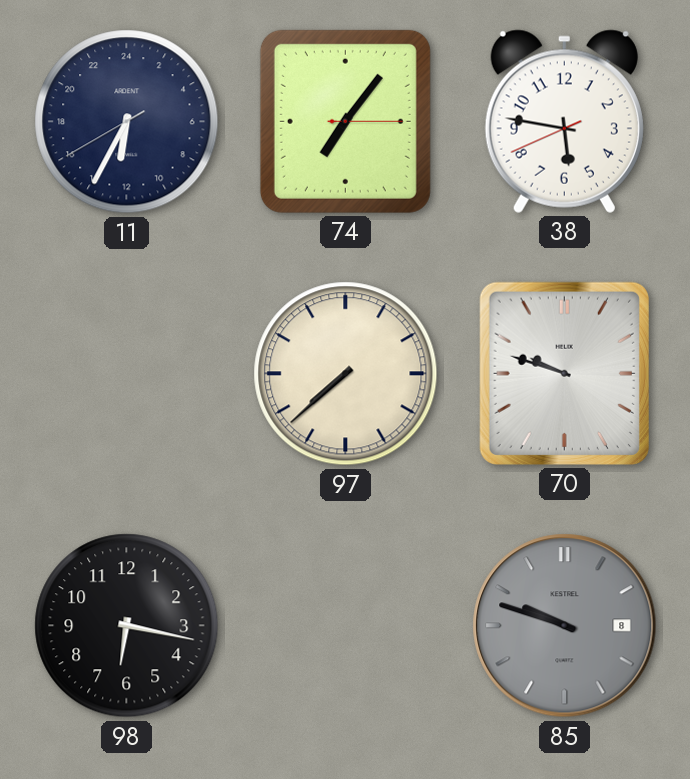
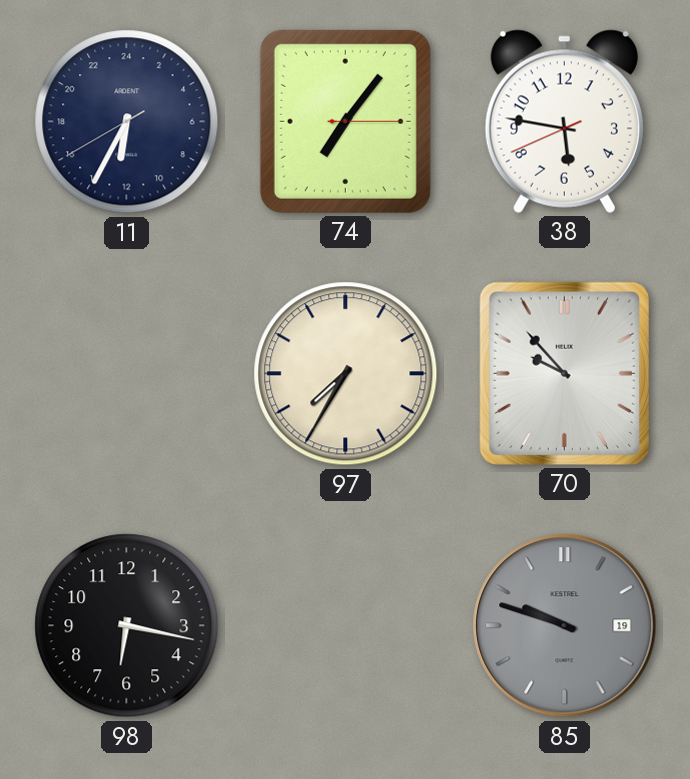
97: 7:38 -> 7:35
70: 9:48 -> 9:53
85 date: 8 -> 19
